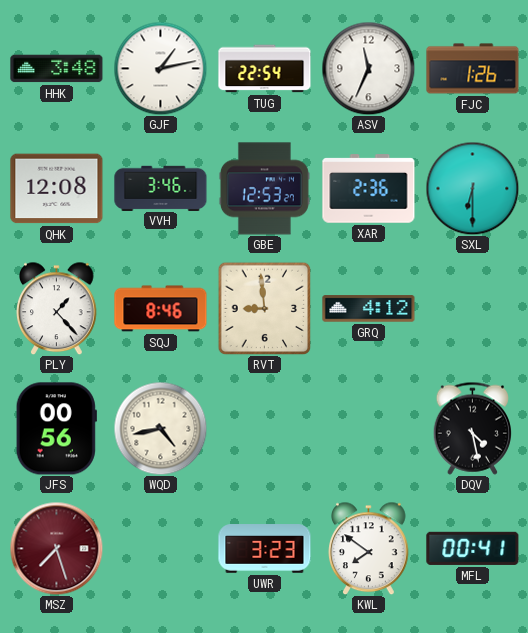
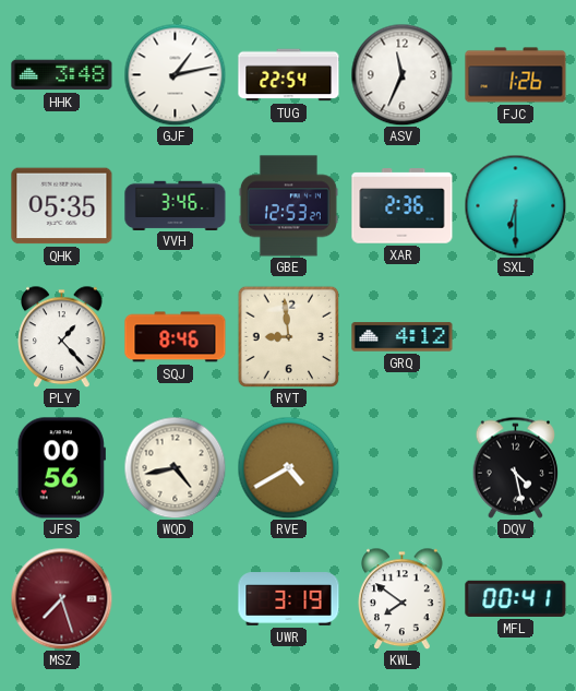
QHK: 12:08 -> 05:35
RVE: none -> 4:40
UWR: 3:23 -> 3:19
